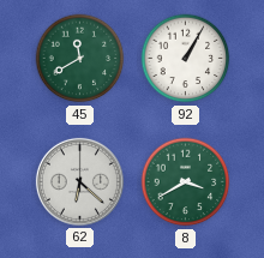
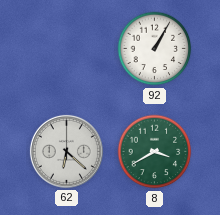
45: 11:40 -> none
